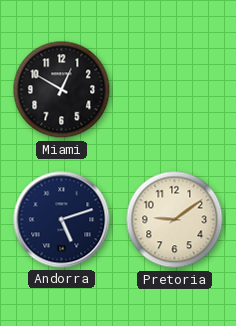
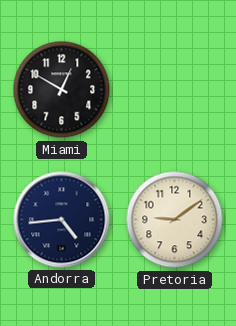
Andorra: 5:12 -> 4:44
